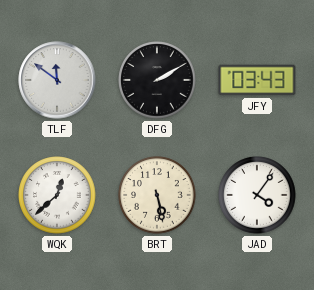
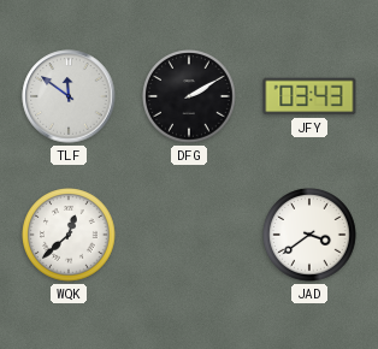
BRT: 5:28 -> none
JAD: 4:06 -> 3:39
